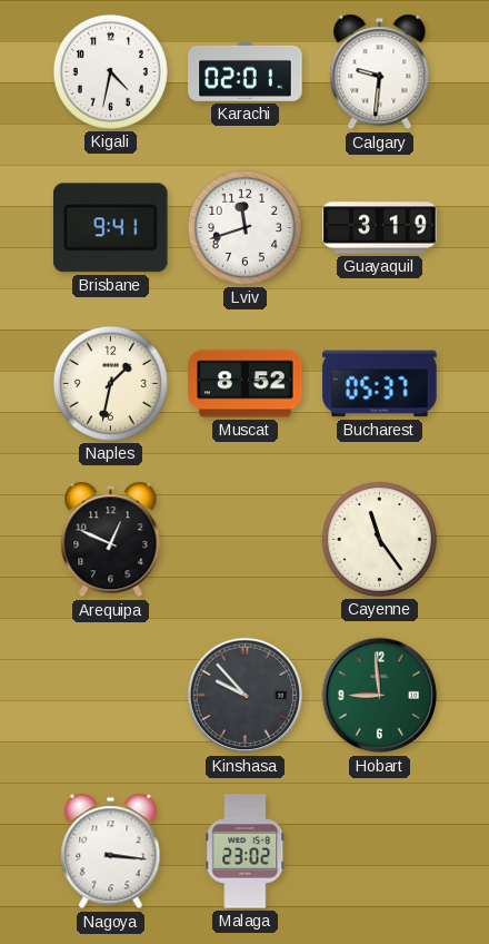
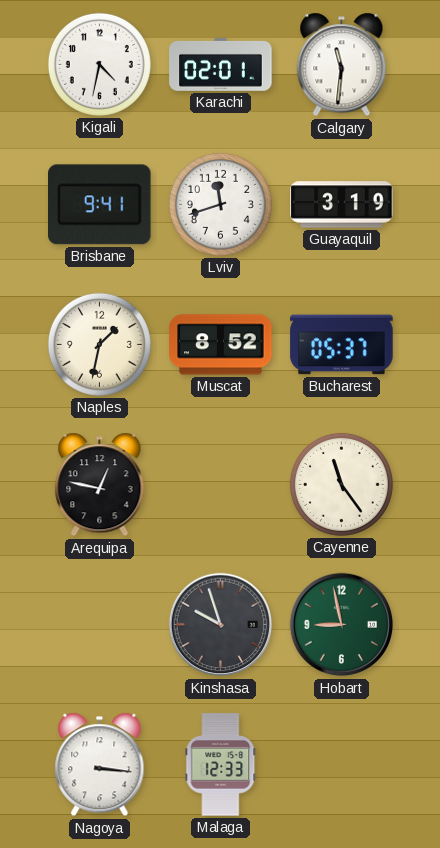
Calgary: 9:31 -> 11:31
Arequipa: 12:49 -> 12:47
Kinshasa: 9:53 -> 9:57
Hobart: 8:59 -> 8:58
Malaga: 23:02 -> 12:33
